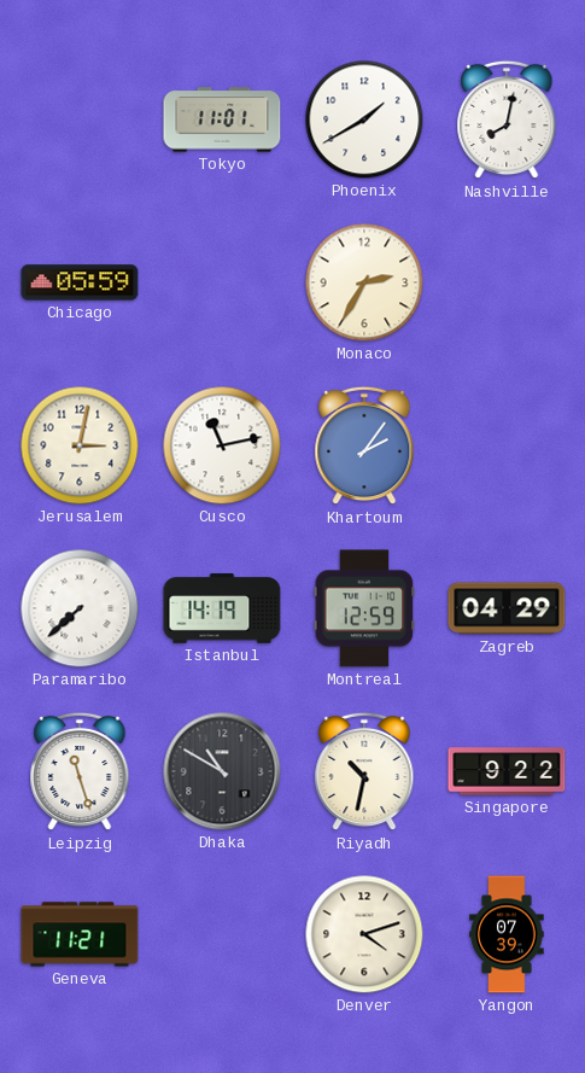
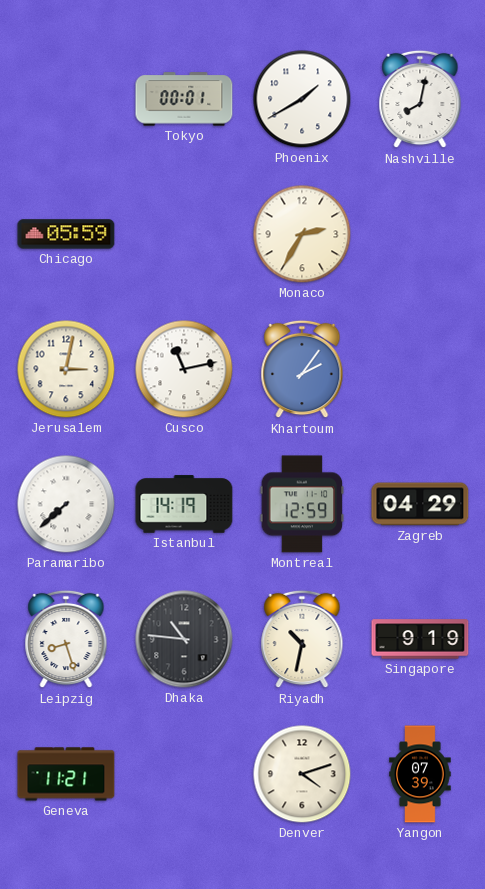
Tokyo: 11:01 -> 00:01
Leipzig: 11:27 -> 8:27
Dhaka: 10:50 -> 10:46
Singapore: 9:22 -> 9:19
